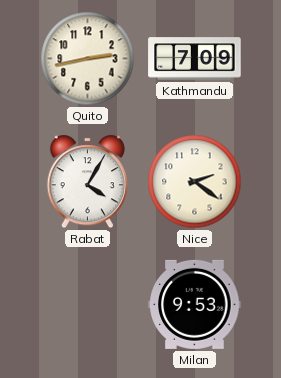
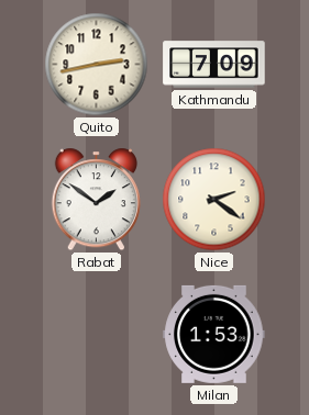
Rabat: 4:05 -> 1:51
Milan: 9:53 -> 1:53
